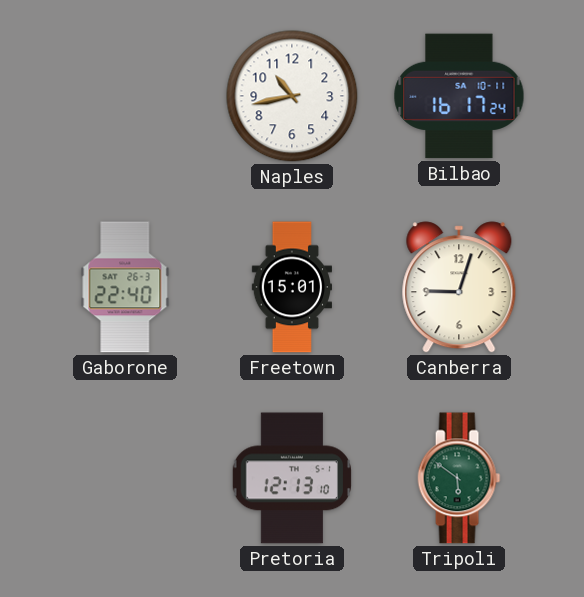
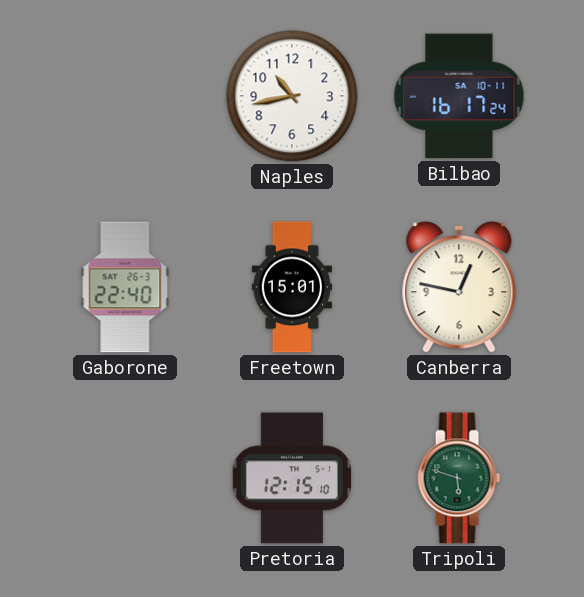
Canberra: 9:03 -> 12:47
Pretoria: 12:13 -> 12:15
Tripoli: 5:51 -> 5:48
